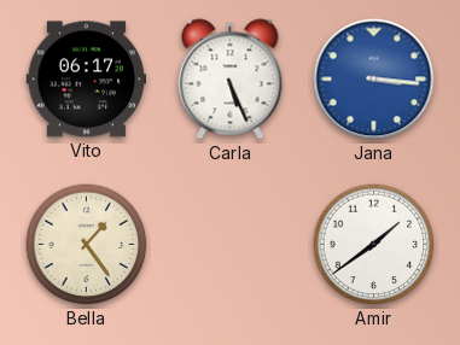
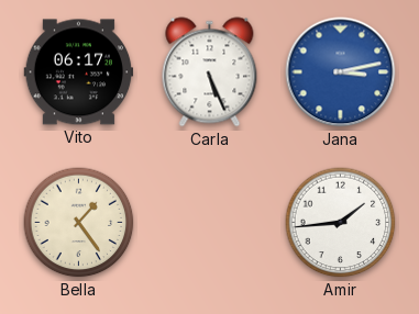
Jana: 3:16 -> 3:13
Amir: 1:39 -> 1:44
